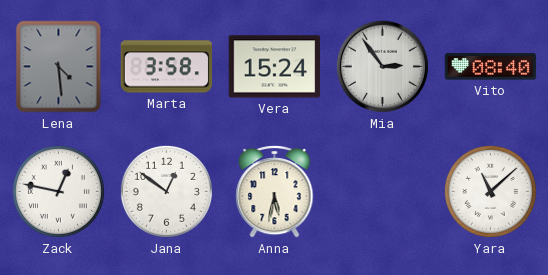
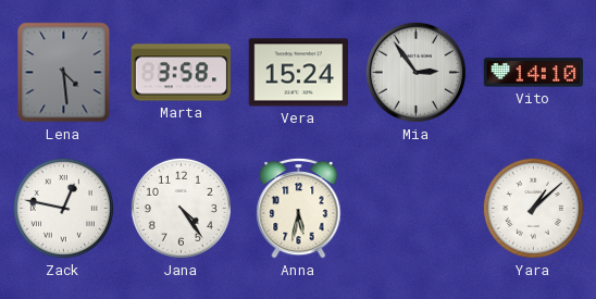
Vito: 08:40 -> 14:10
Jana: 12:51 -> 4:24
Yara: 11:08 -> 1:08
